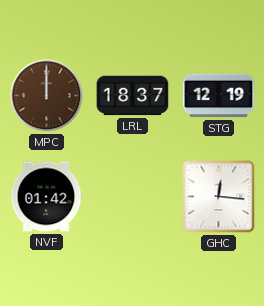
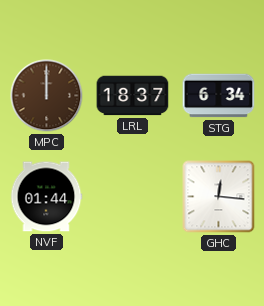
STG: 12:19 -> 6:34
NVF: 01:42 -> 01:44
